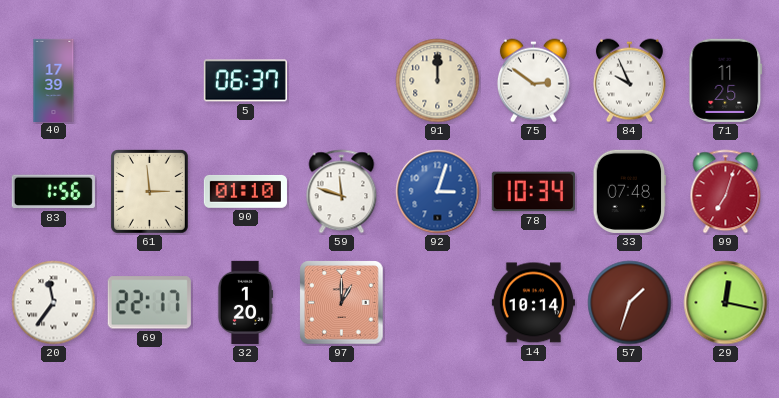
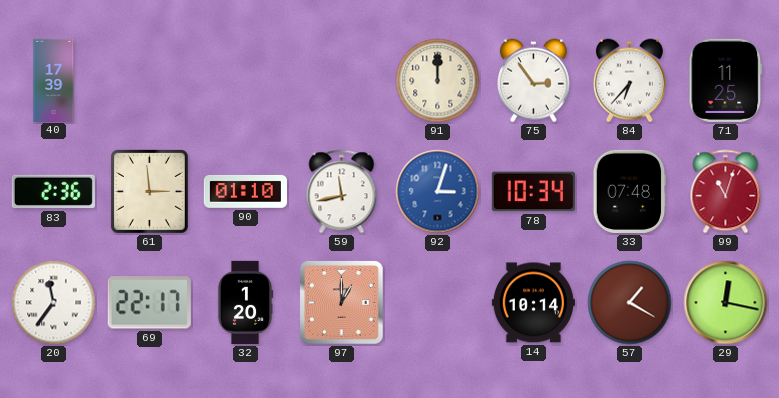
5: 06:37 -> none
75: 2:51 -> 2:54
84: 9:56 -> 6:37
83: 1:56 -> 2:36
59: 11:48 -> 11:43
99: 7:03 -> 11:03
57: 1:33 -> 1:20
